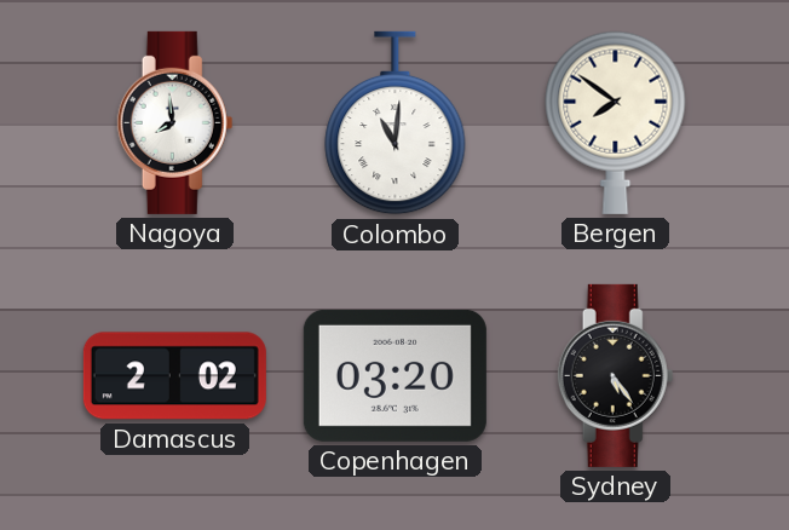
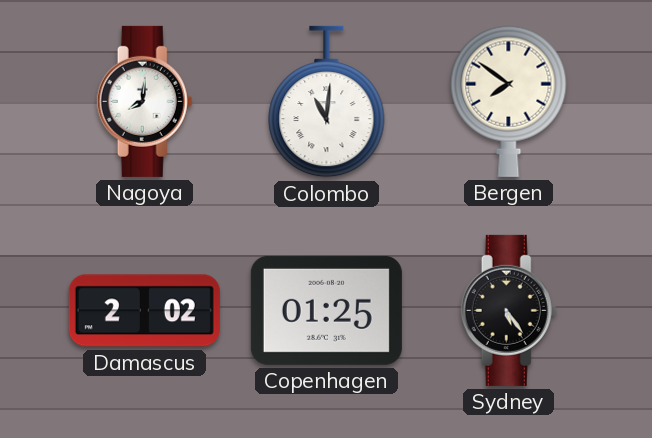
Nagoya: 7:59 -> 8:01
Copenhagen: 03:20 -> 01:25
